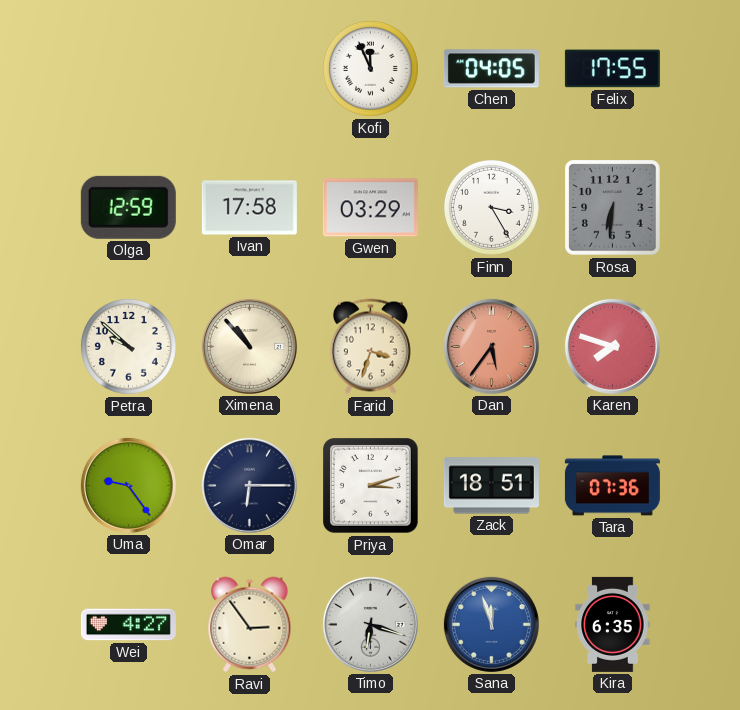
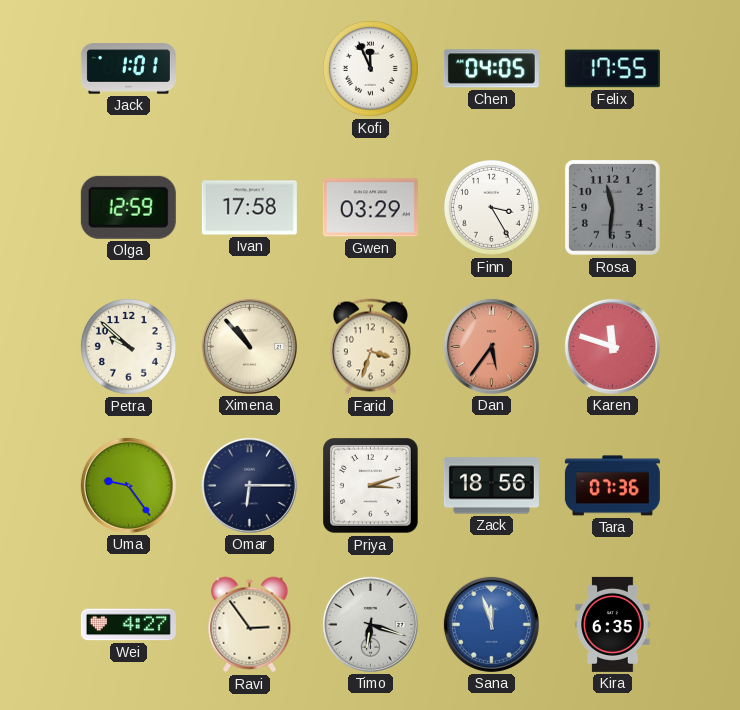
Jack: none -> 1:01
Rosa: 6:31 -> 11:31
Karen: 7:48 -> 11:48
Zack: 18:51 -> 18:56
